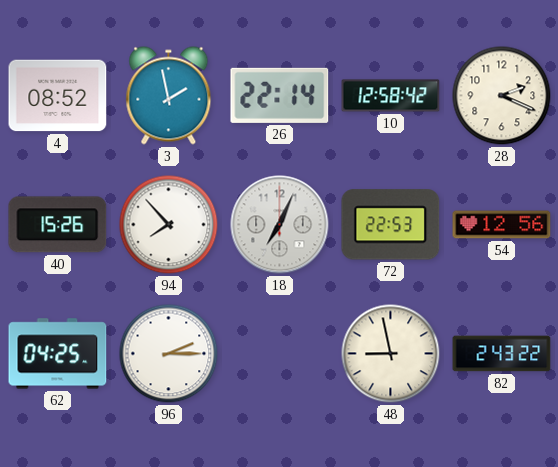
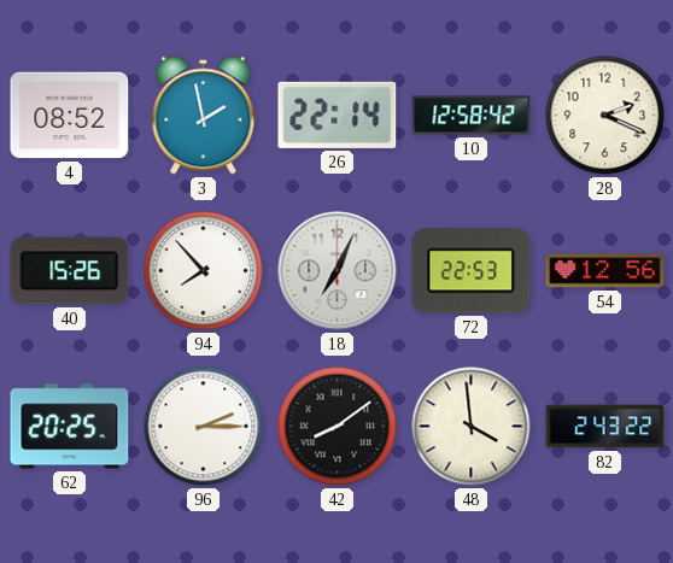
62: 04:25 -> 20:25
42: none -> 8:09
48: 8:58 -> 3:59
